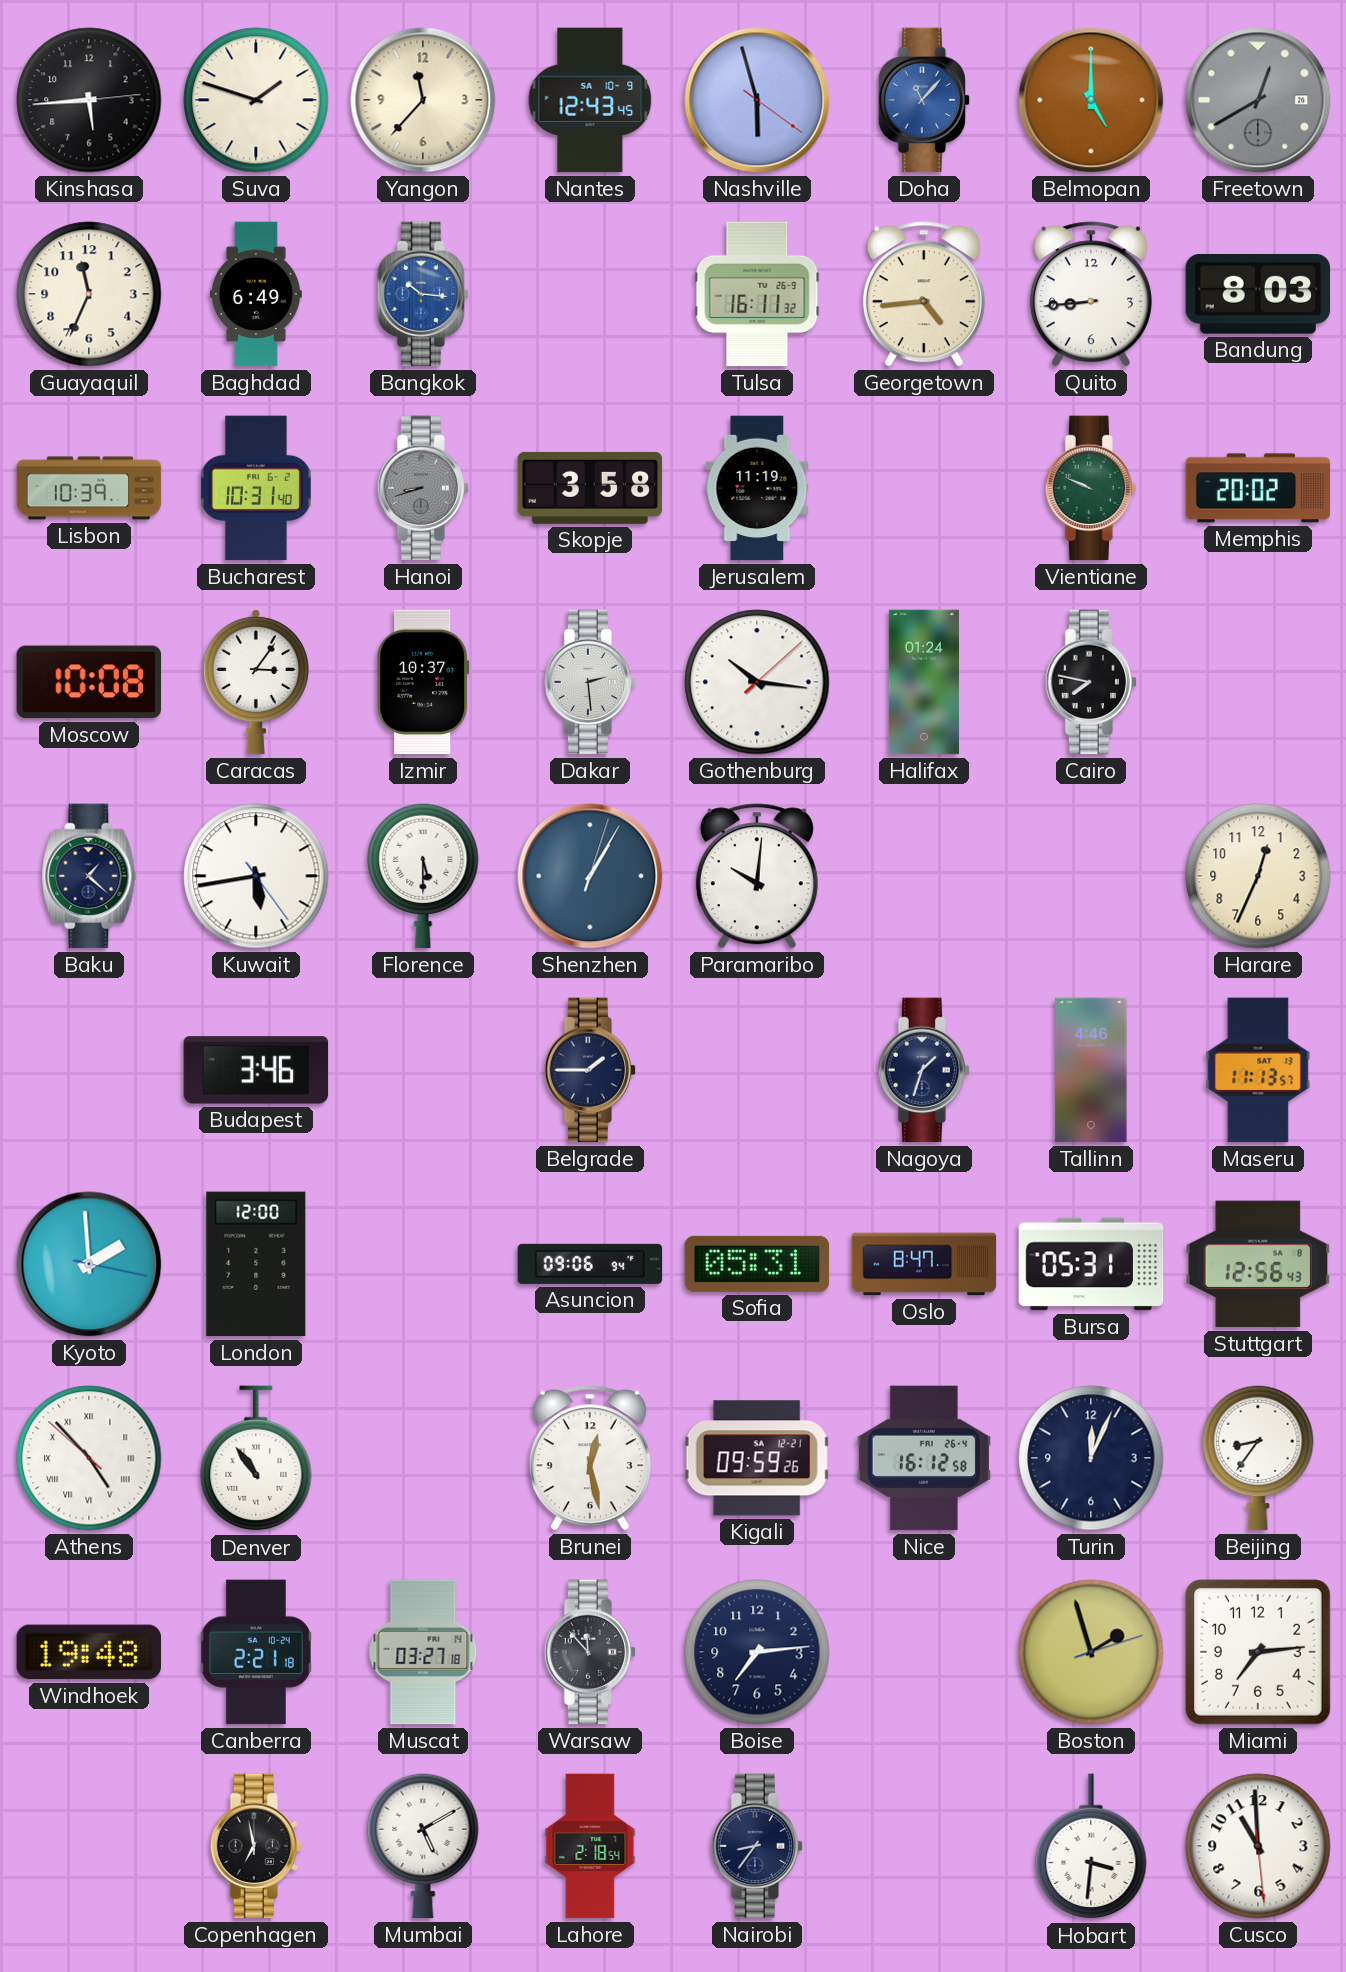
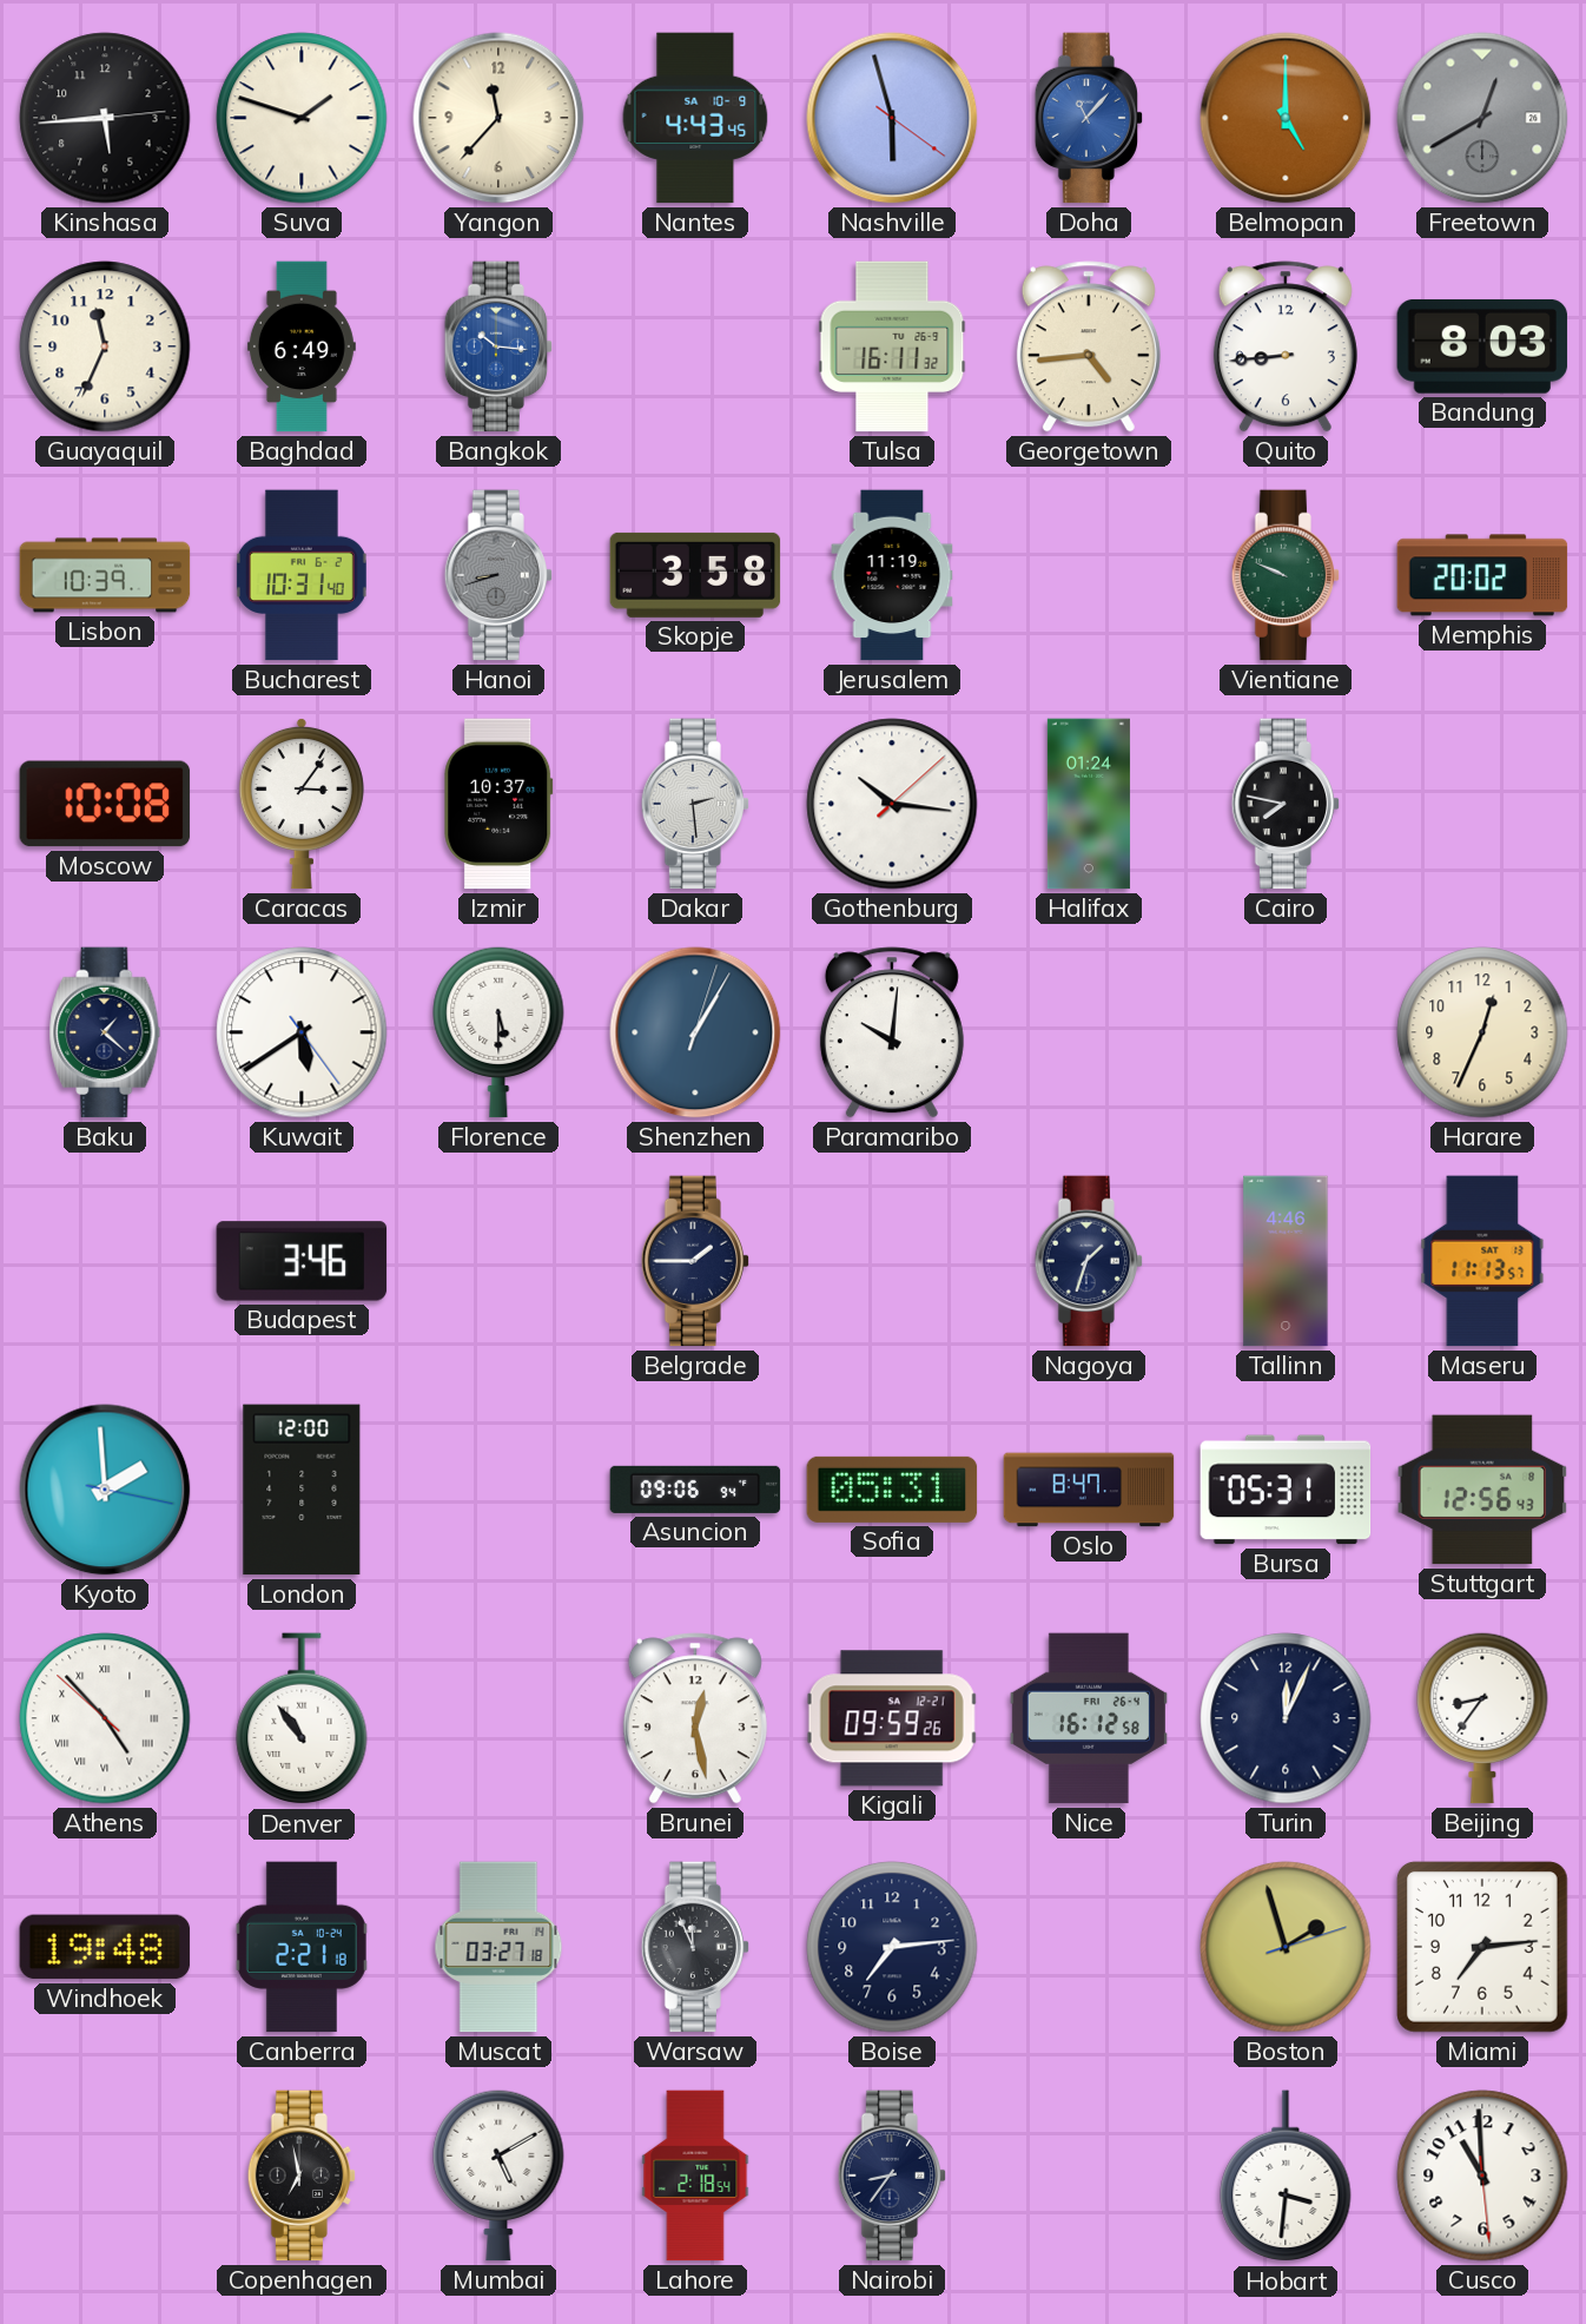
Nantes: 12:43 -> 4:43
Kuwait: 5:43 -> 5:39
Warsaw: 11:53 -> 11:56
